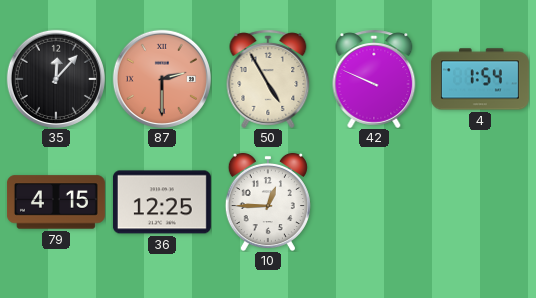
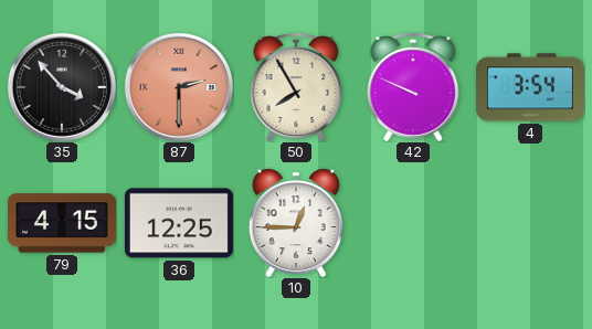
35: 12:07 -> 3:53
50: 4:55 -> 7:55
4: 1:54 -> 3:54
